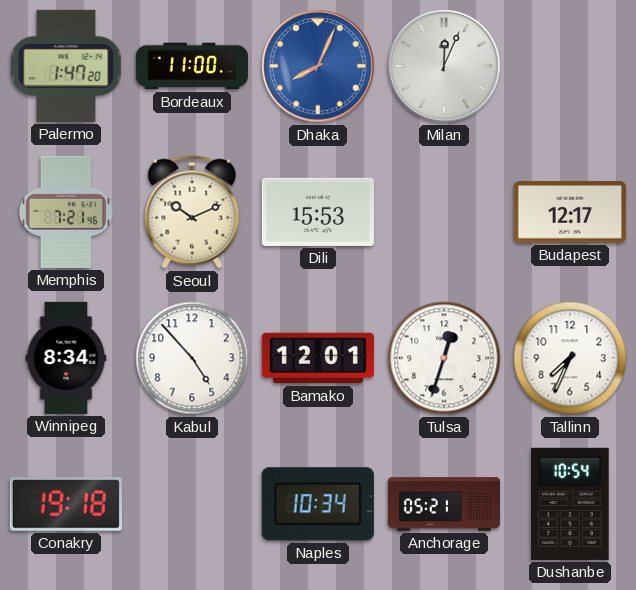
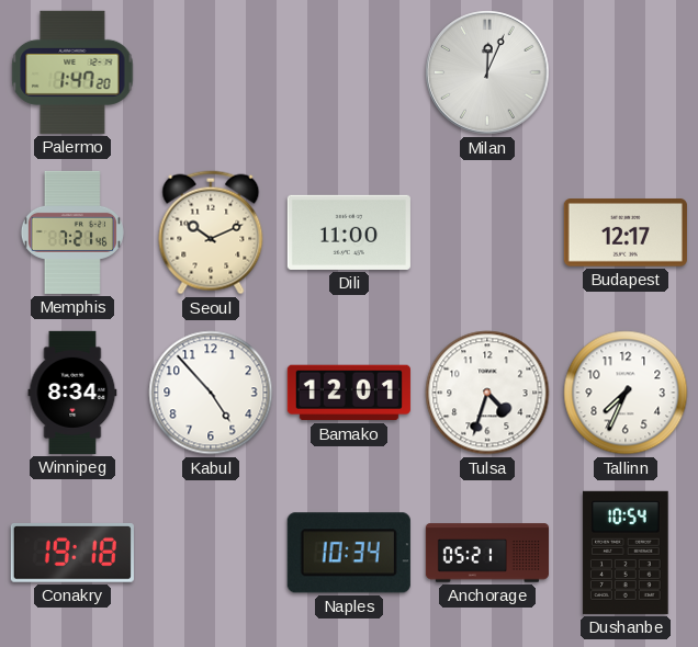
Bordeaux: 11:00 -> none
Dhaka: 8:04 -> none
Dili: 15:53 -> 11:00
Tulsa: 12:33 -> 4:33
